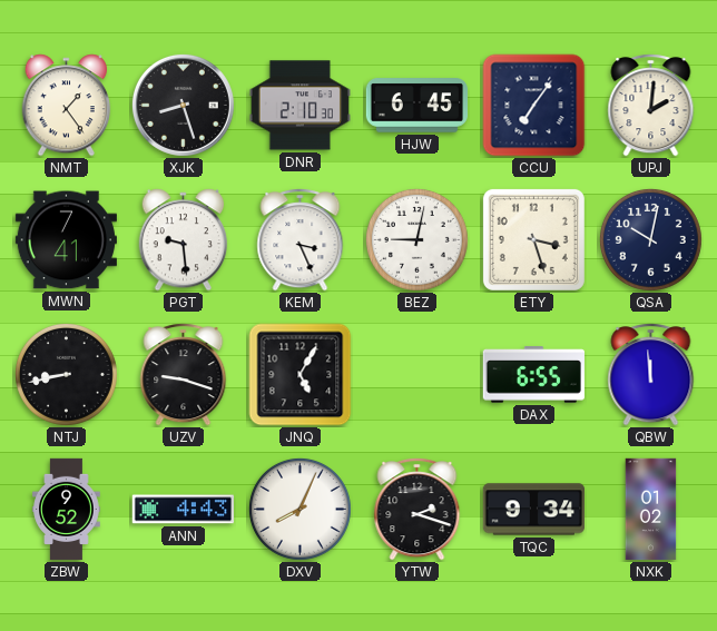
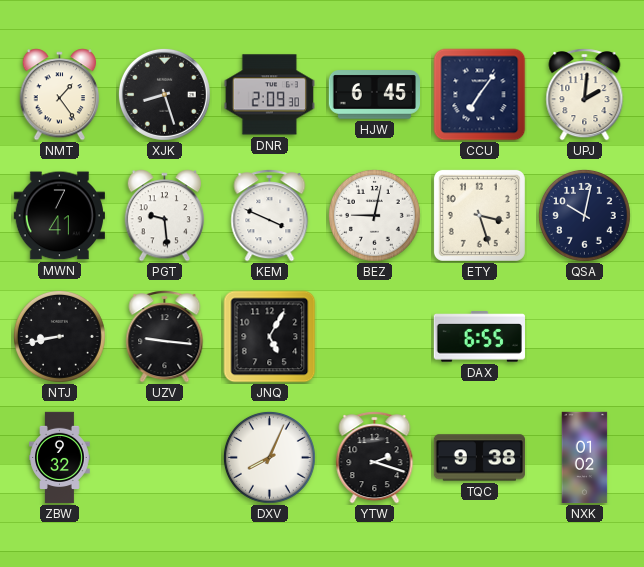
DNR: 2:10 -> 2:09
KEM: 3:26 -> 3:49
UZV: 9:18 -> 9:16
QBW: 11:59 -> none
ZBW: 9:52 -> 9:32
ANN: 4:43 -> none
TQC: 9:34 -> 9:38
